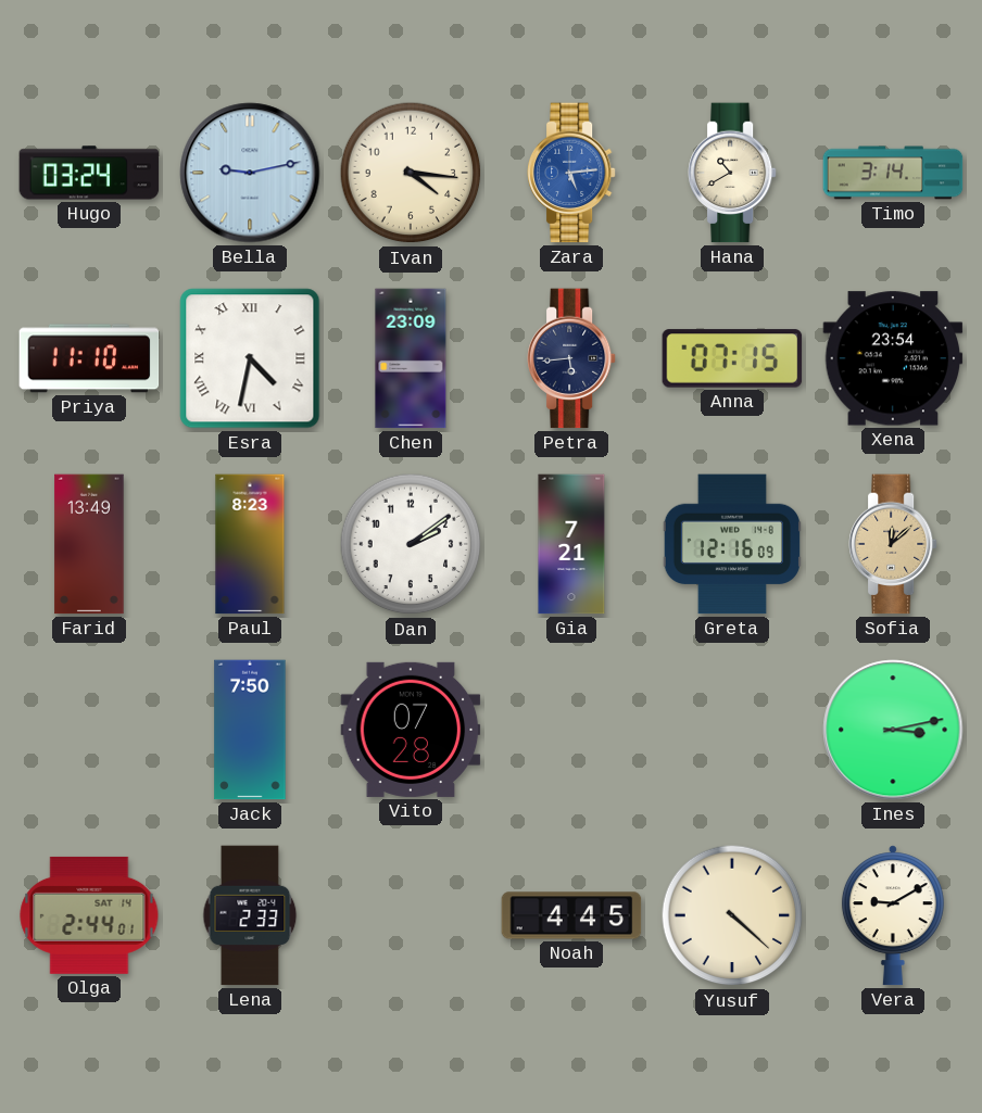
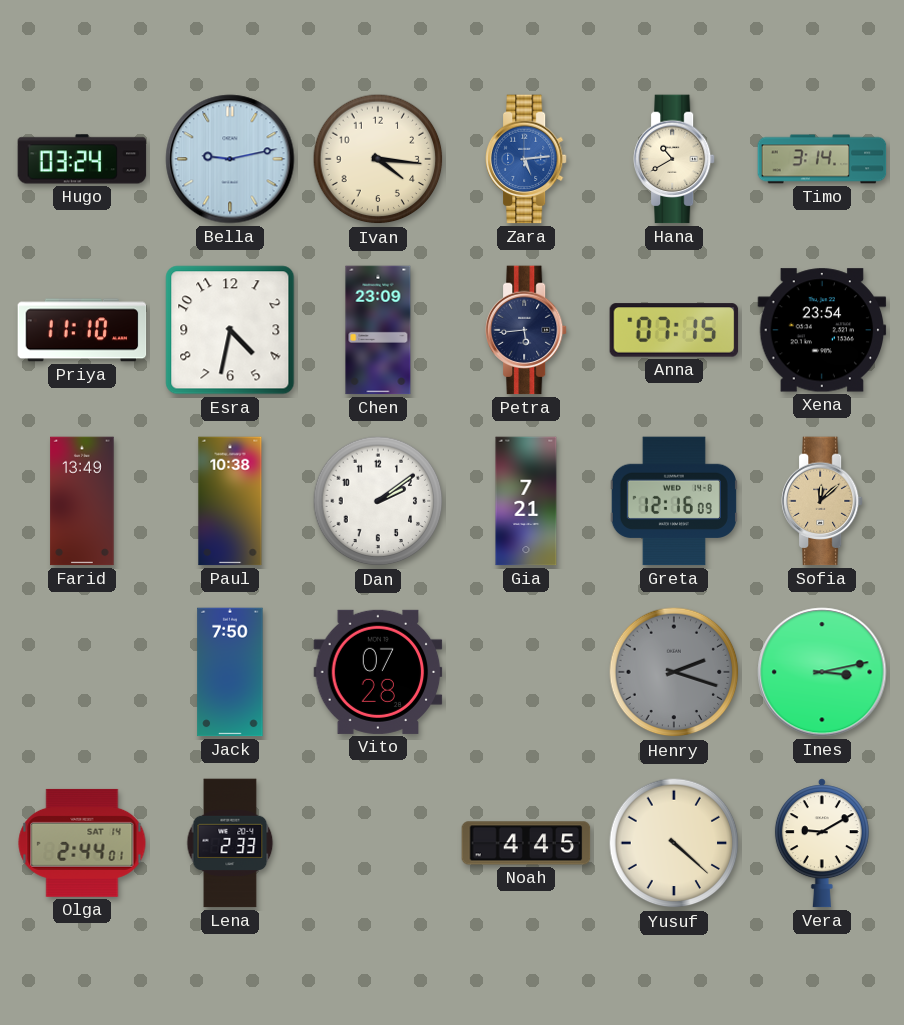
Esra numerals: Roman -> Arabic
Paul: 8:23 -> 10:38
Henry: none -> 2:18
